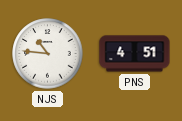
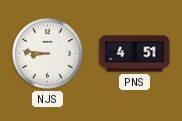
NJS: 10:46 -> 8:46
